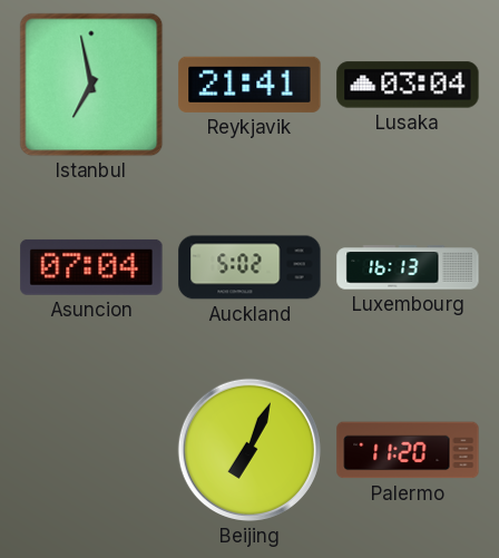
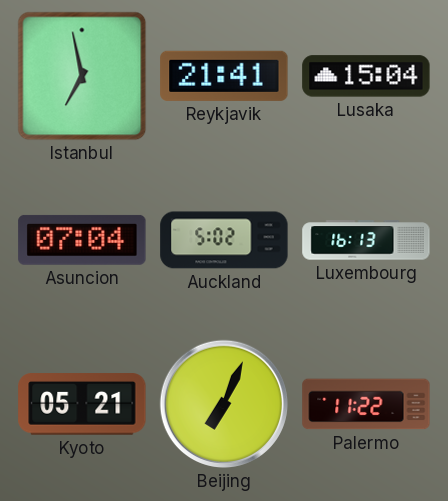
Lusaka: 03:04 -> 15:04
Kyoto: none -> 05:21
Palermo: 11:20 -> 11:22
